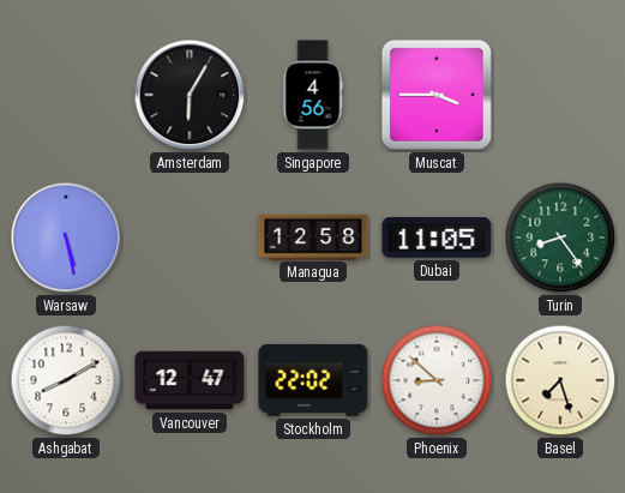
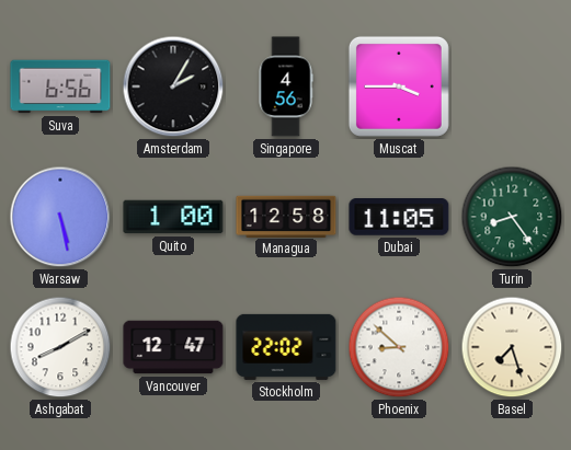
Suva: none -> 6:56
Amsterdam: 6:05 -> 2:05
Quito: none -> 1:00
